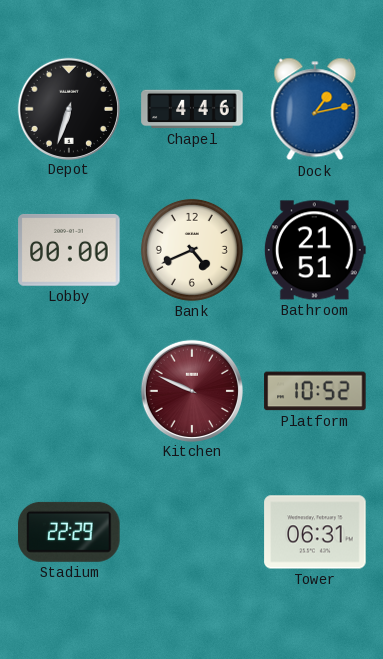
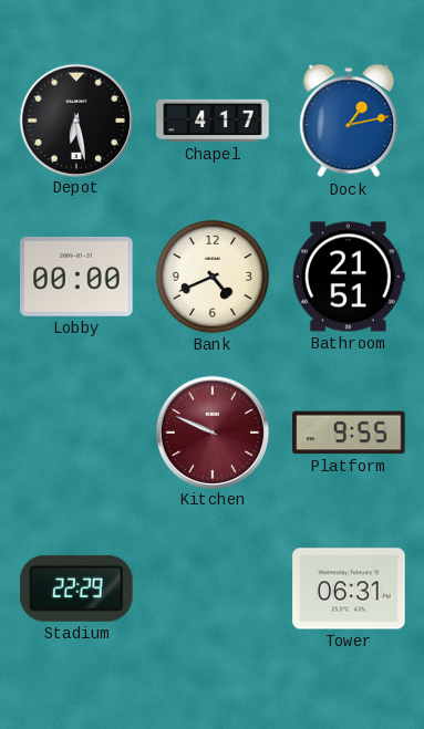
Depot: 6:33 -> 6:28
Chapel: 4:46 -> 4:17
Platform: 10:52 -> 9:55
